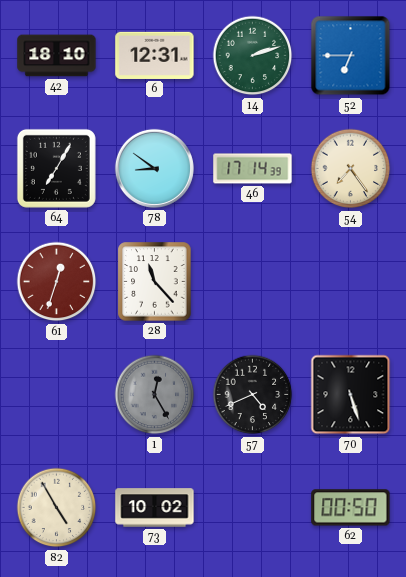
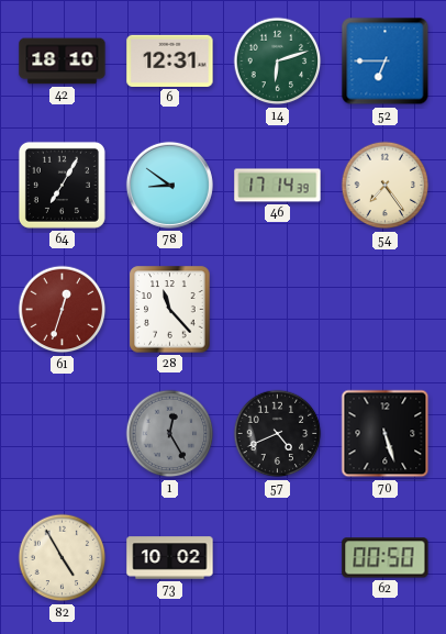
14: 2:12 -> 6:12
